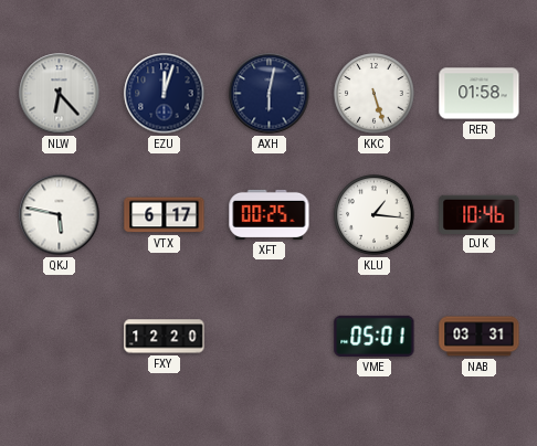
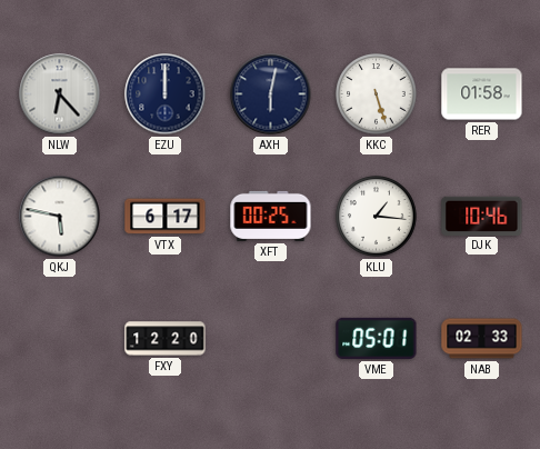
EZU: 12:03 -> 12:00
NAB: 03:31 -> 02:33
